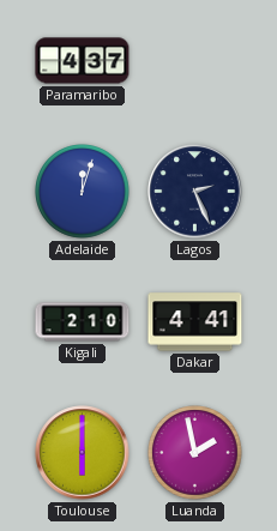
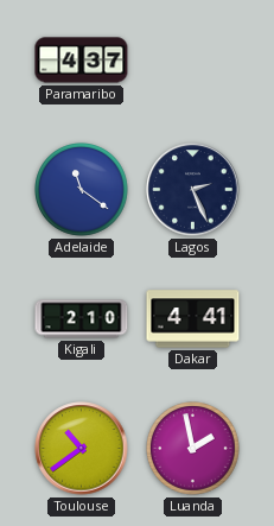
Adelaide: 12:03 -> 11:21
Toulouse: 6:00 -> 10:39
